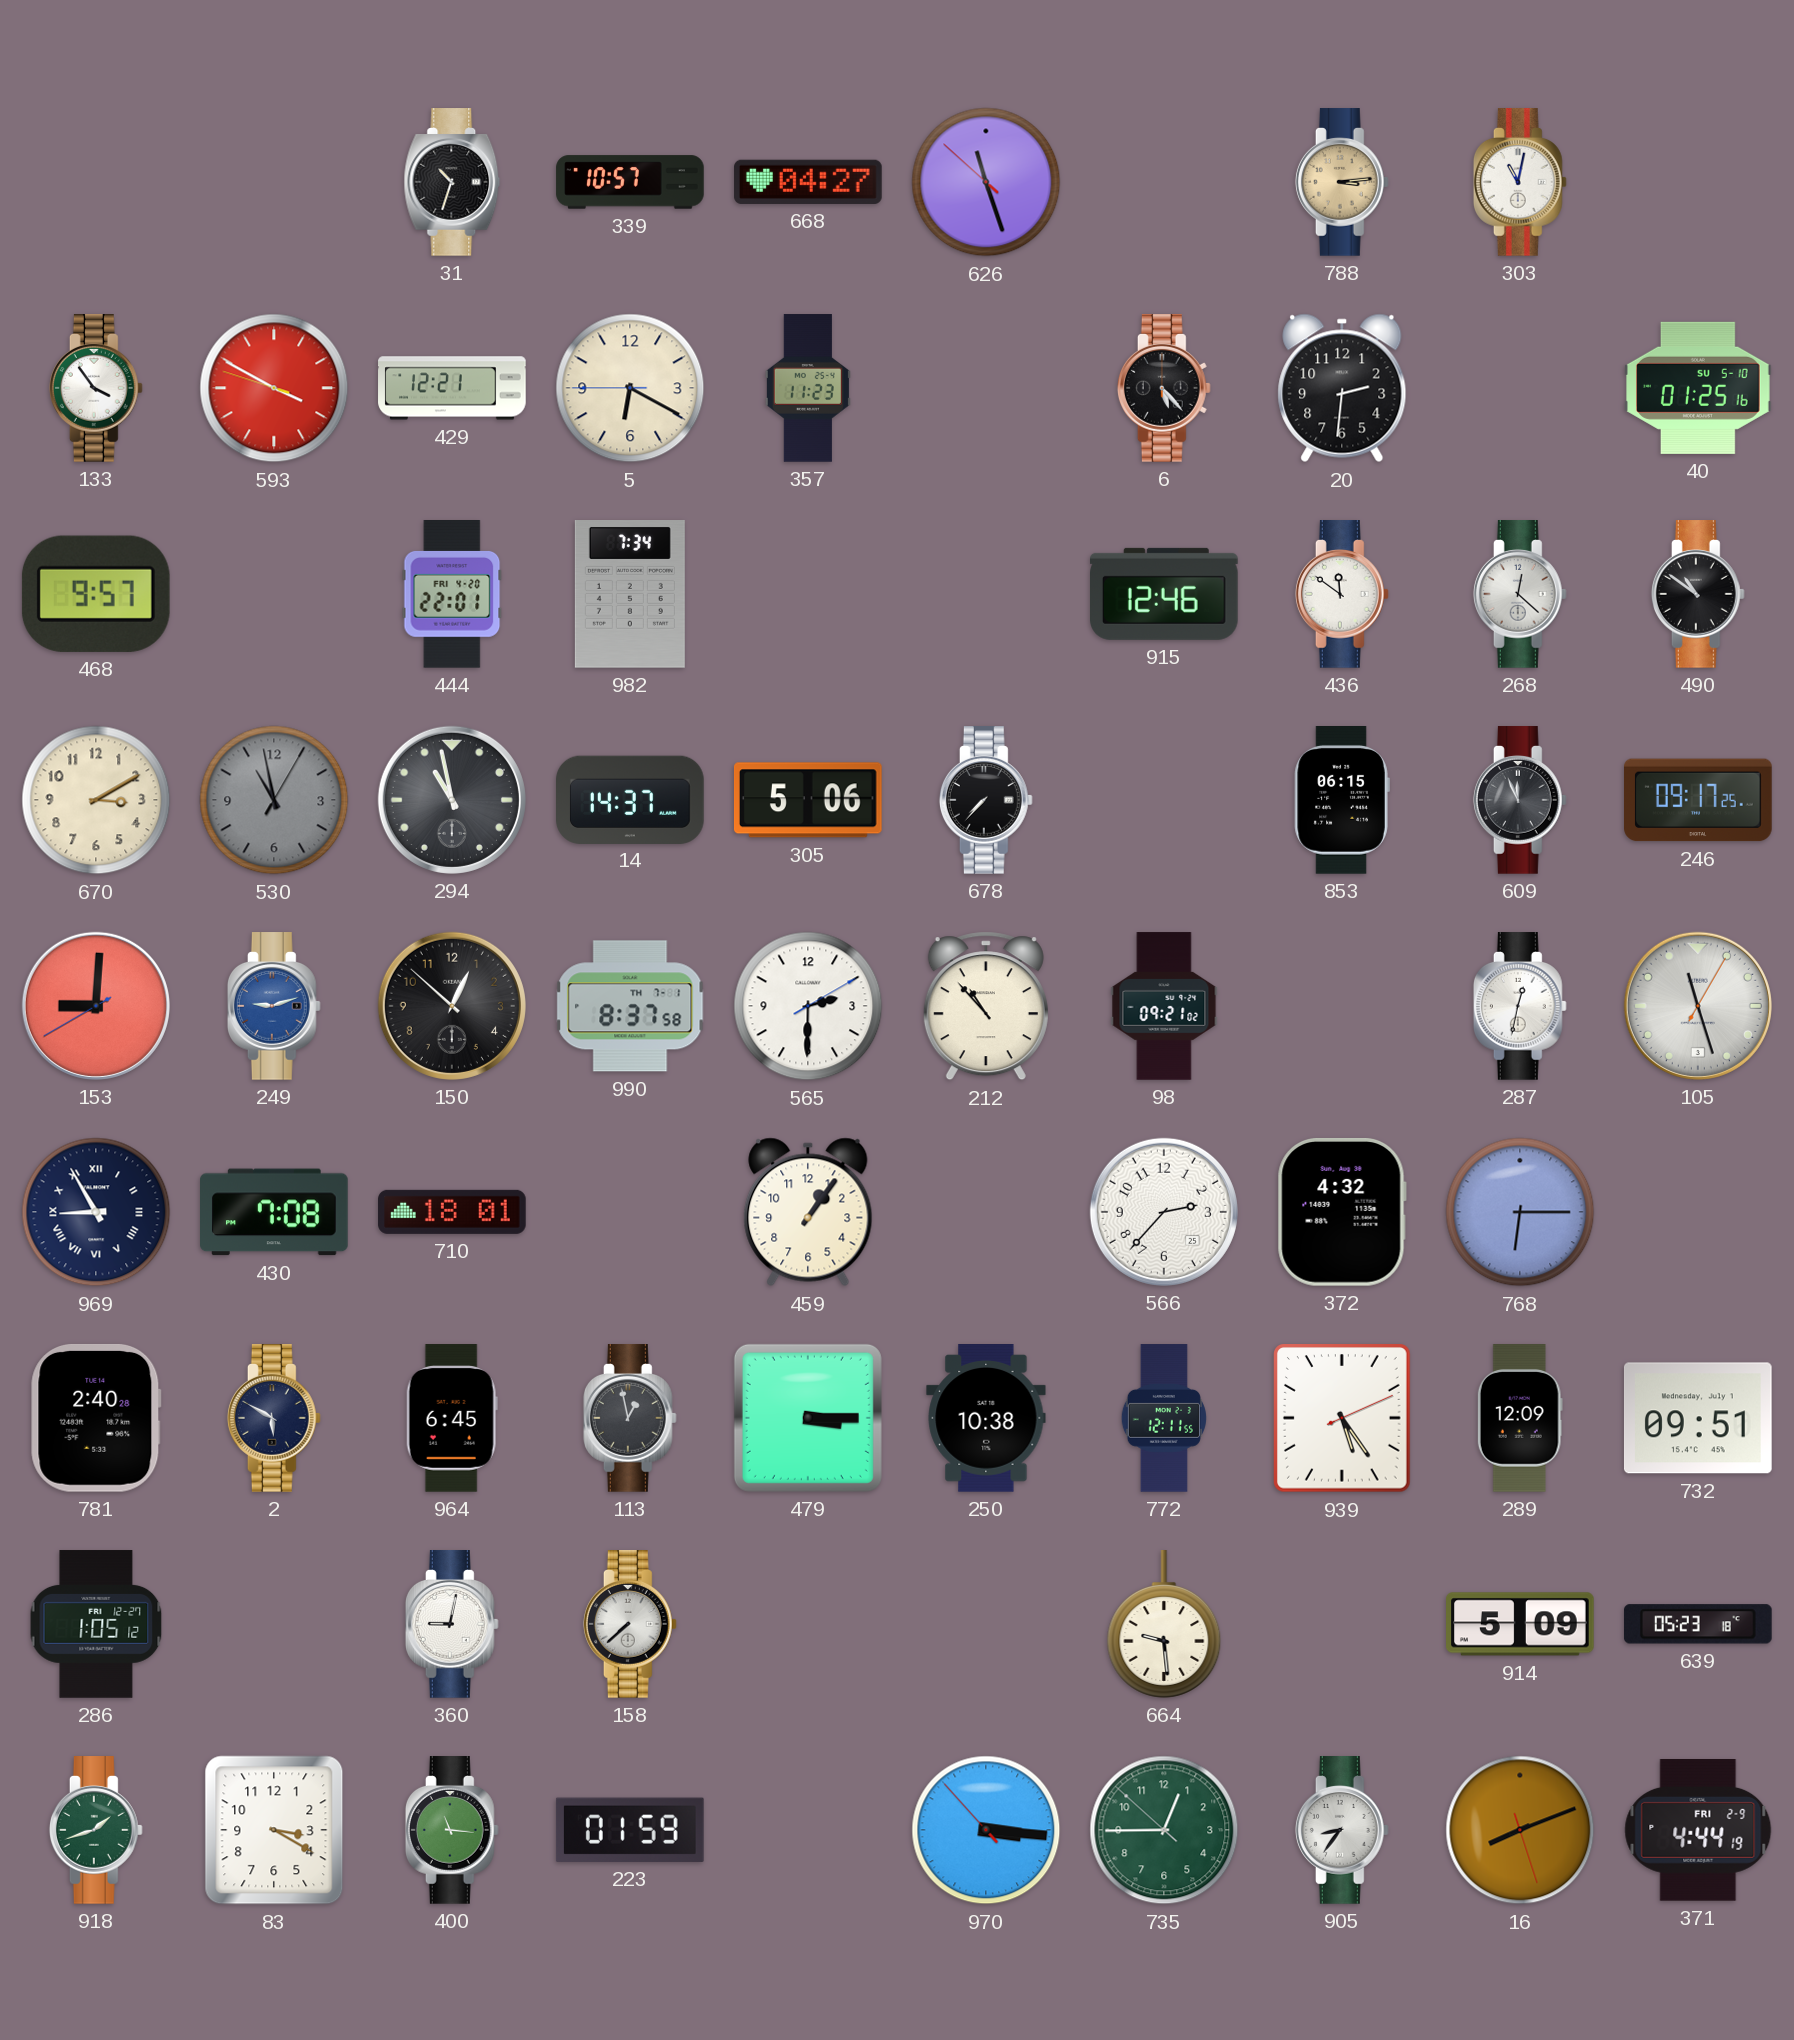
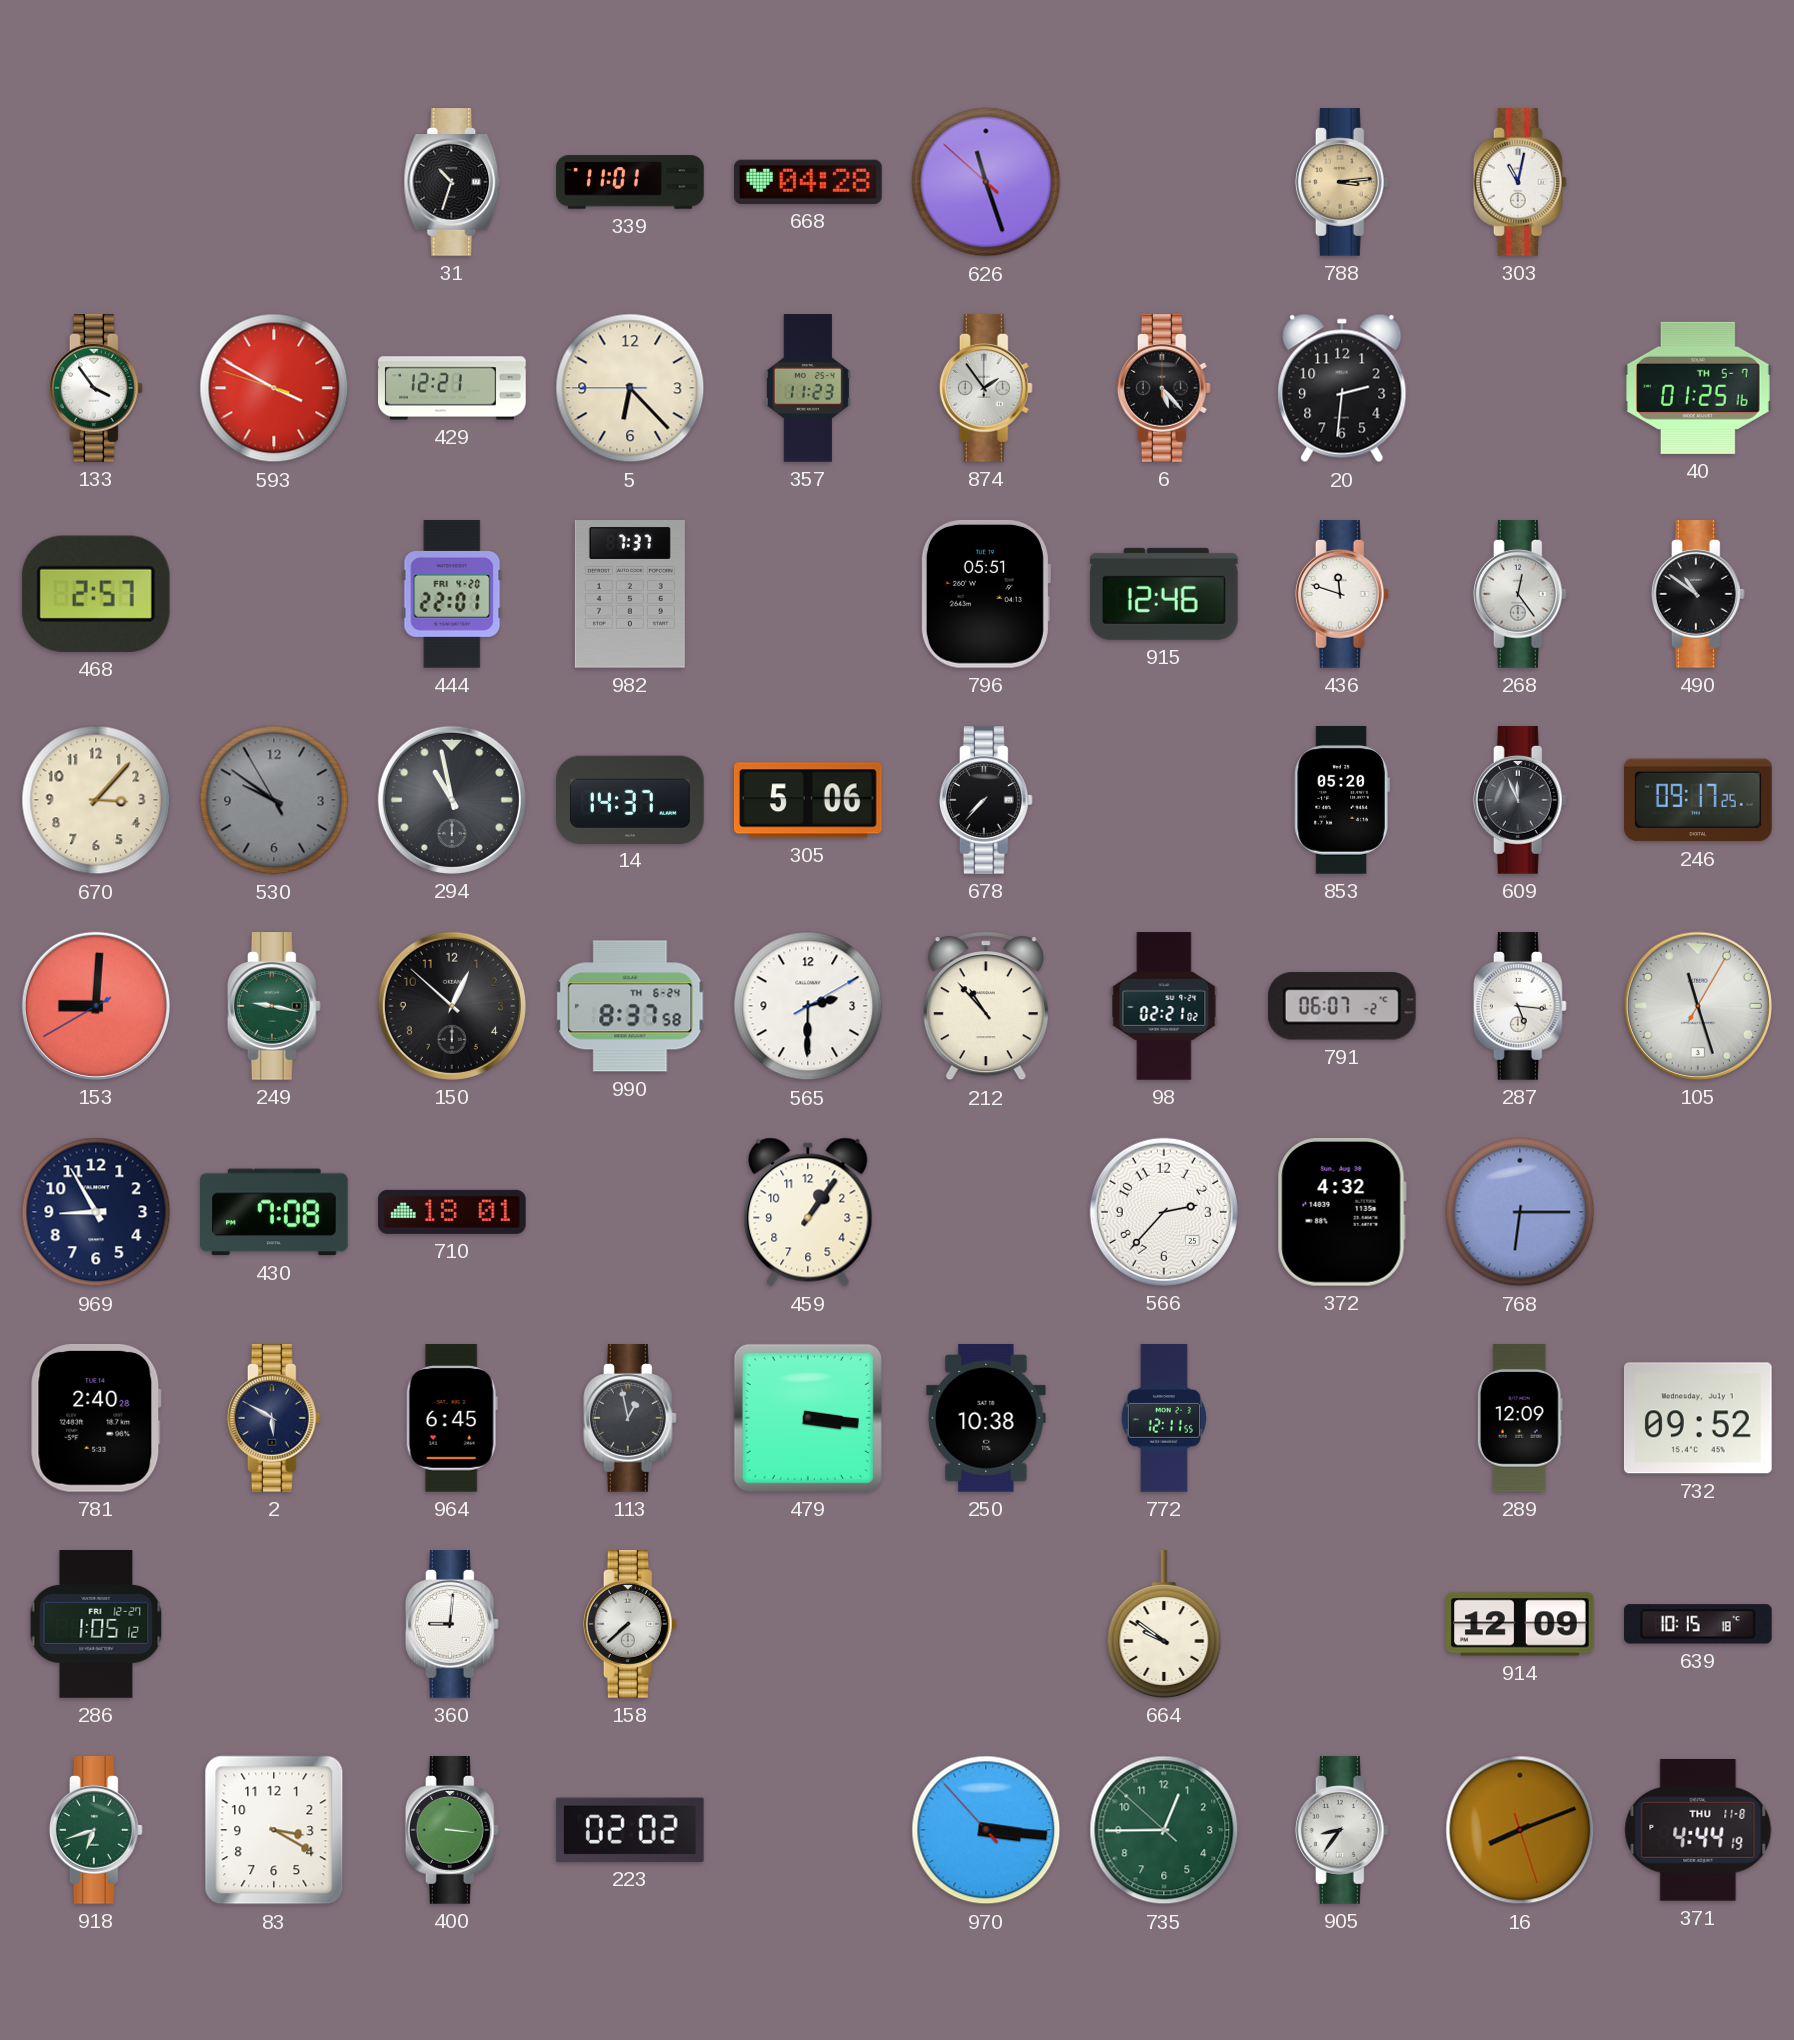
339: 10:57 -> 11:01
668: 04:27 -> 04:28
5: 6:19 -> 6:22
874: none -> 1:54
40 date: SU 5-10 -> TH 5-7
468: 9:57 -> 2:57
982: 7:34 -> 7:37
796: none -> 05:51
436: 11:51 -> 11:48
268: 12:22 -> 12:24
670: 3:10 -> 3:07
530: 10:58 -> 9:50
853: 06:15 -> 05:20
249: 9:12 -> 9:17
249 dial: blue -> green
990 date: TH 7-1 -> TH 6-24
98: 09:21 -> 02:21
791: none -> 06:07
287: 12:32 -> 5:16
969 numerals: Roman -> Arabic
479: 3:15 -> 3:16
939: 5:24 -> none
732: 09:51 -> 09:52
360: 9:02 -> 9:01
664: 9:29 -> 9:51
914: 5:09 -> 12:09
639: 05:23 -> 10:15
918: 1:42 -> 6:42
400: 11:16 -> 3:16
223: 01:59 -> 02:02
371 date: FRI 2-9 -> THU 11-8
